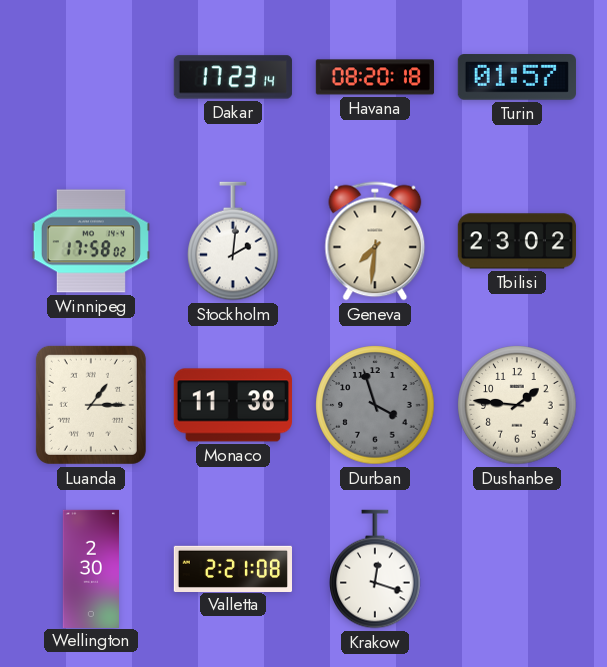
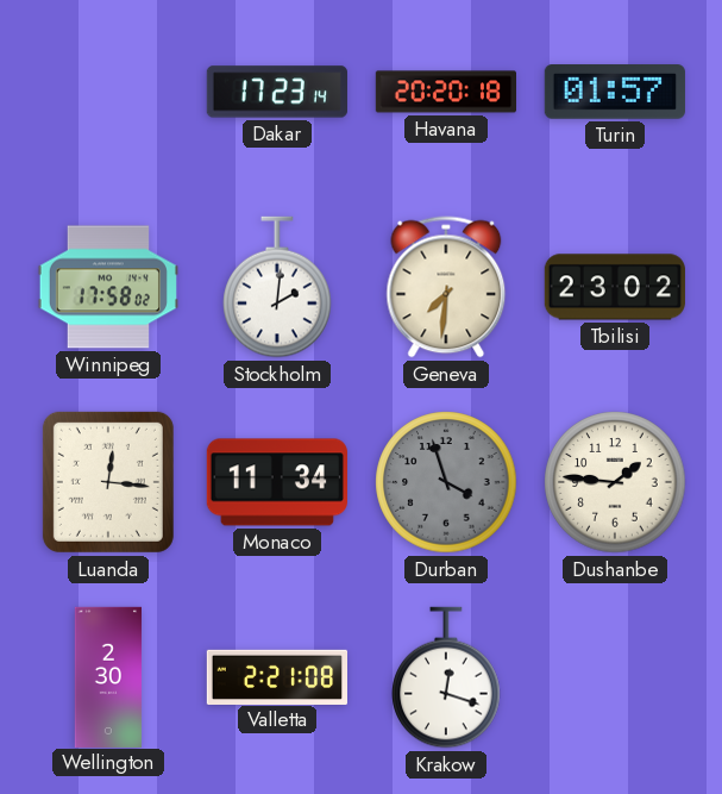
Havana: 08:20 -> 20:20
Luanda: 1:15 -> 12:16
Monaco: 11:38 -> 11:34
